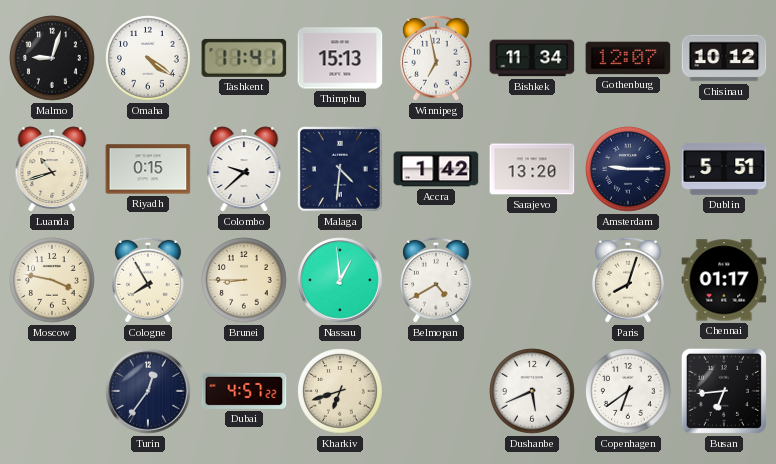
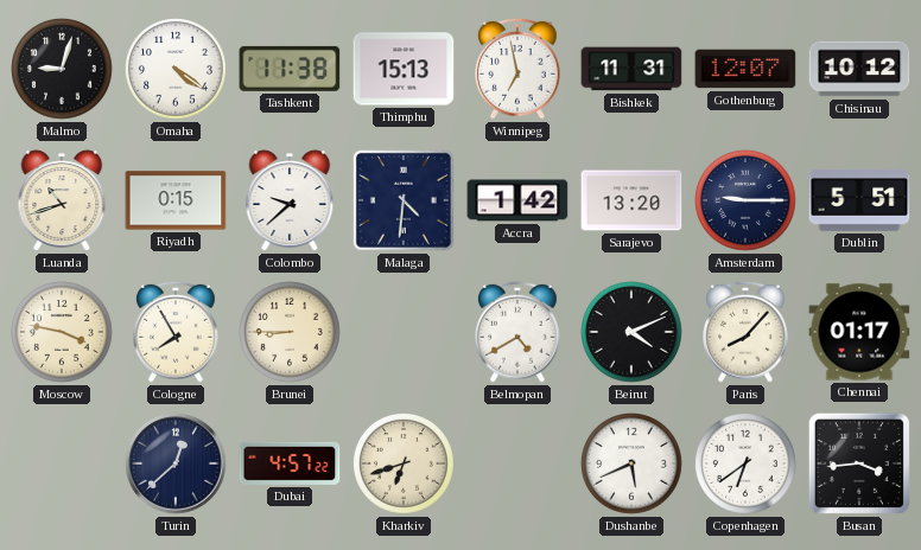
Tashkent: 11:41 -> 11:38
Bishkek: 11:34 -> 11:31
Nassau: 12:59 -> none
Beirut: none -> 4:11
Paris: 8:03 -> 8:07
Turin: 12:36 -> 12:38
Busan: 6:44 -> 3:44
